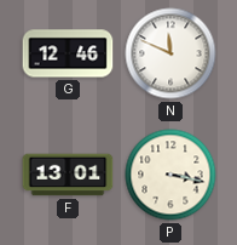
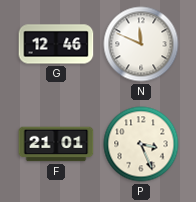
F: 13:01 -> 21:01
P: 3:17 -> 3:26
